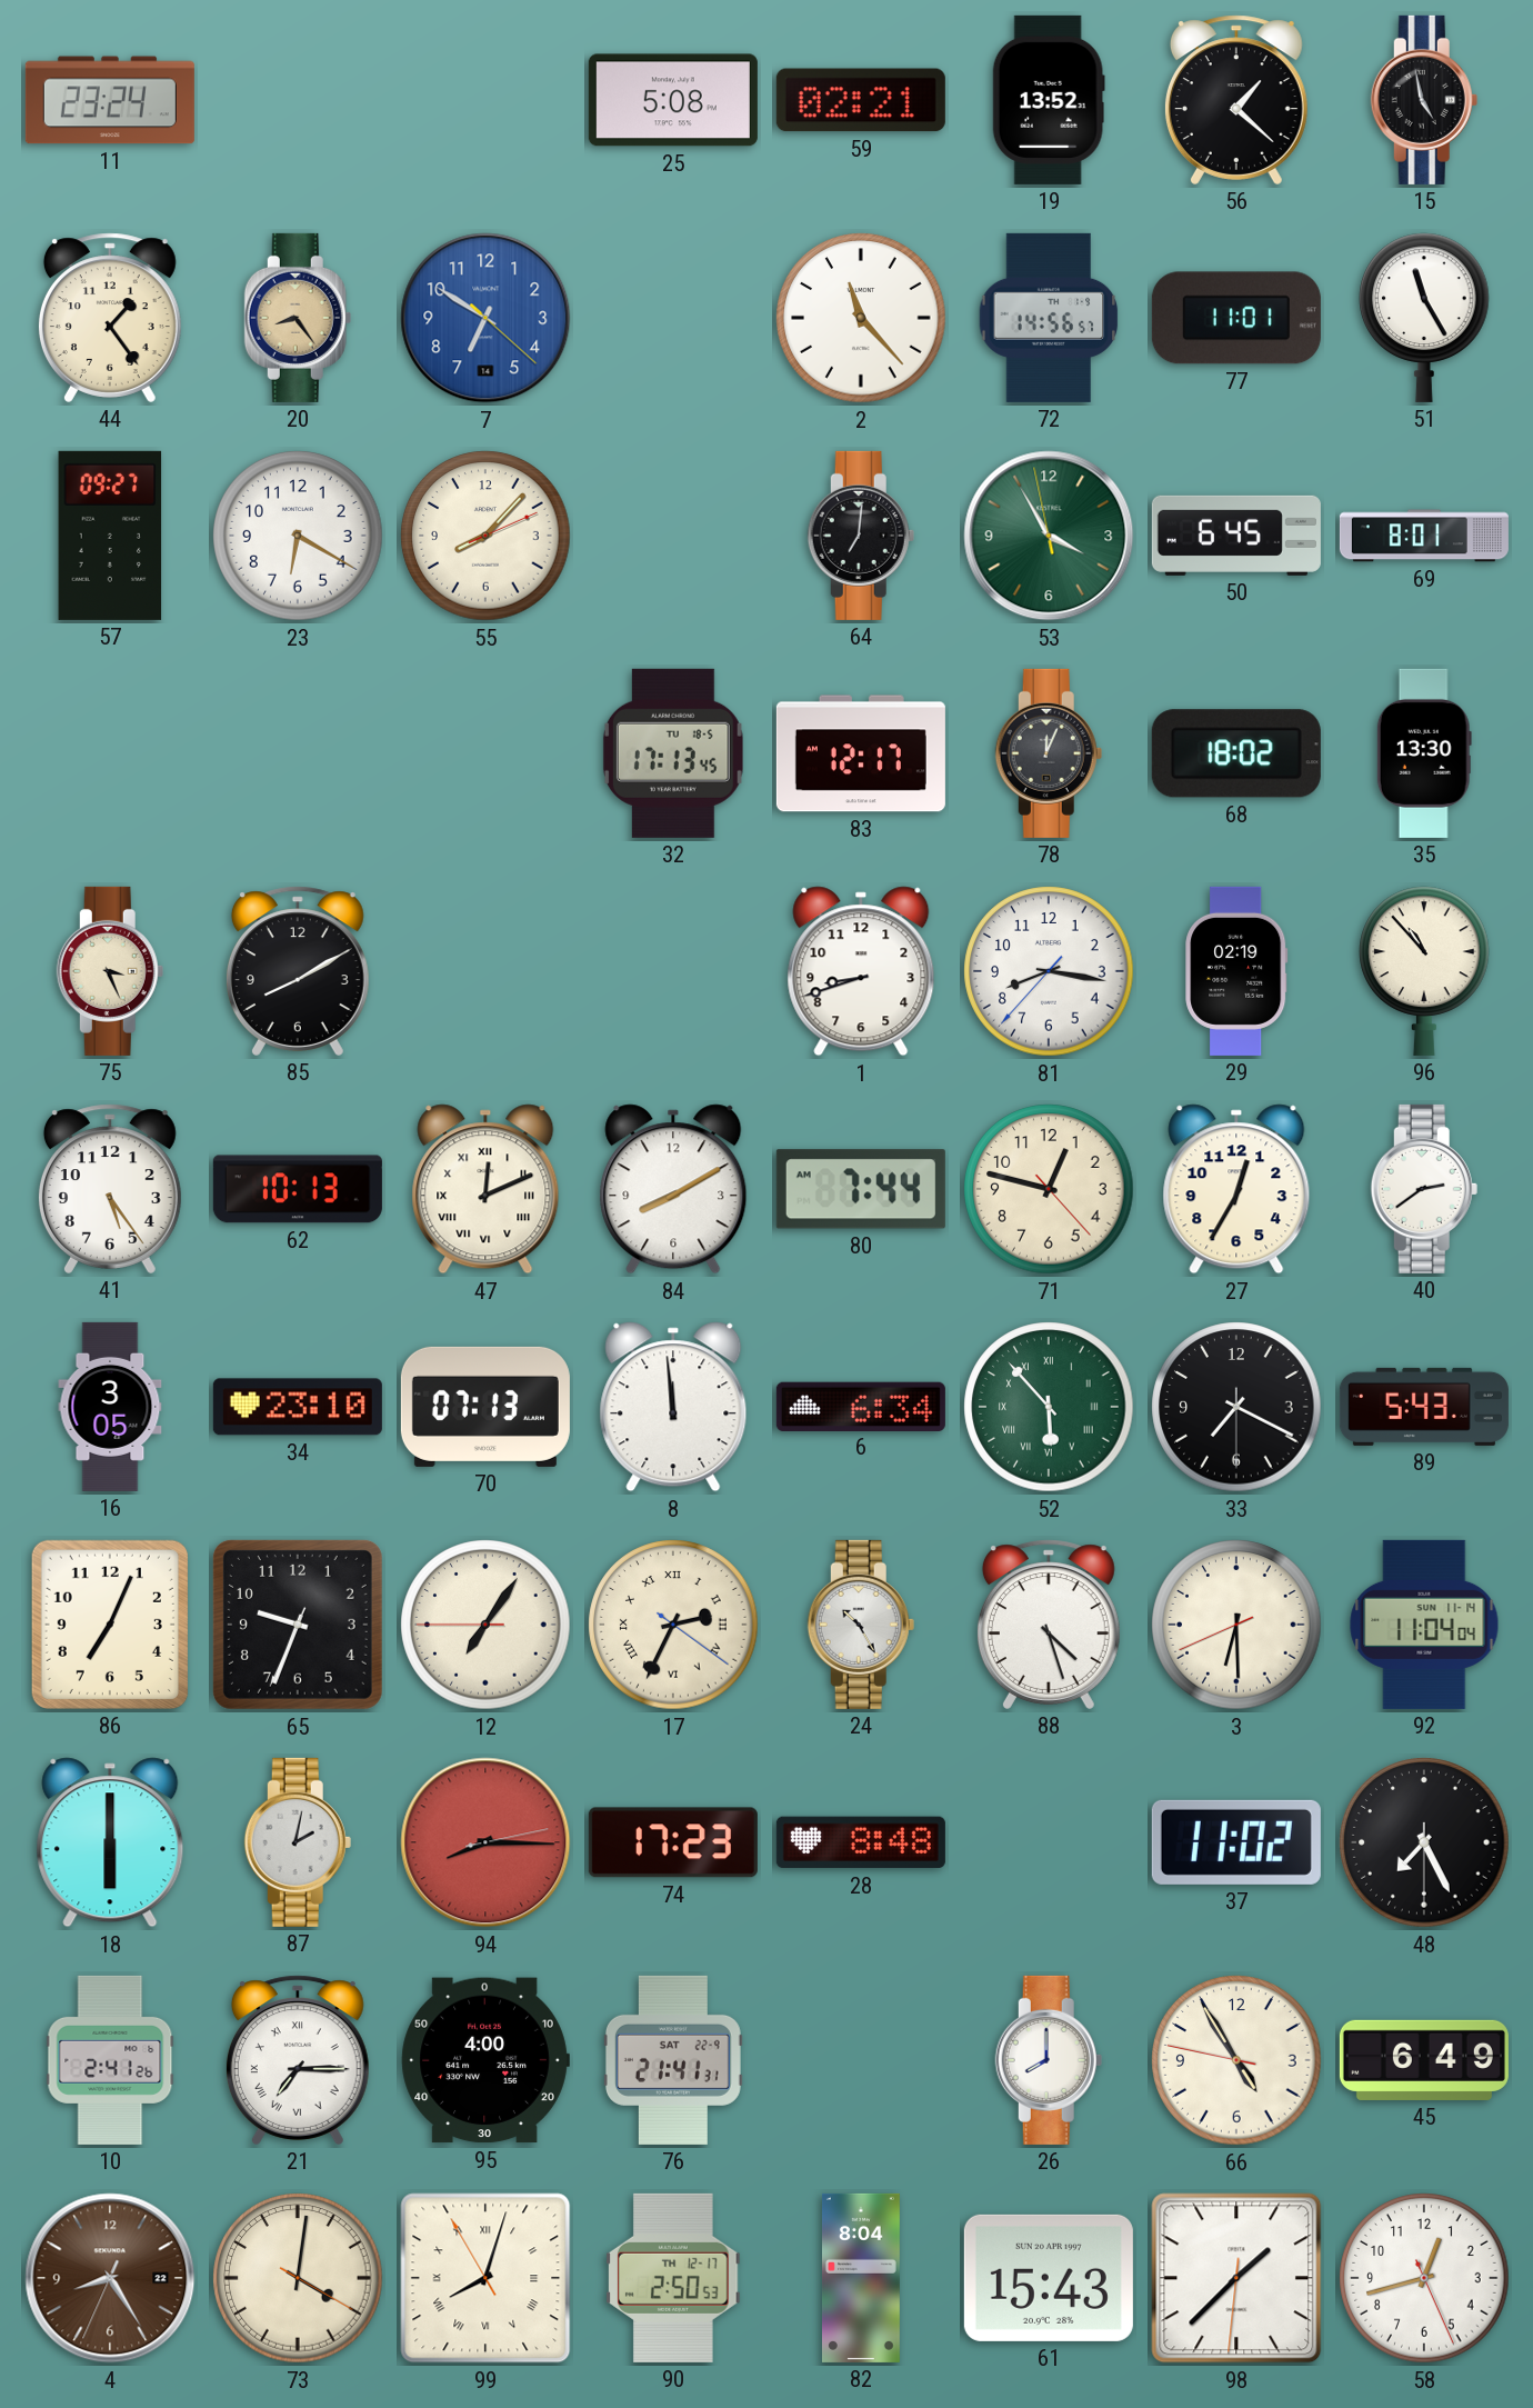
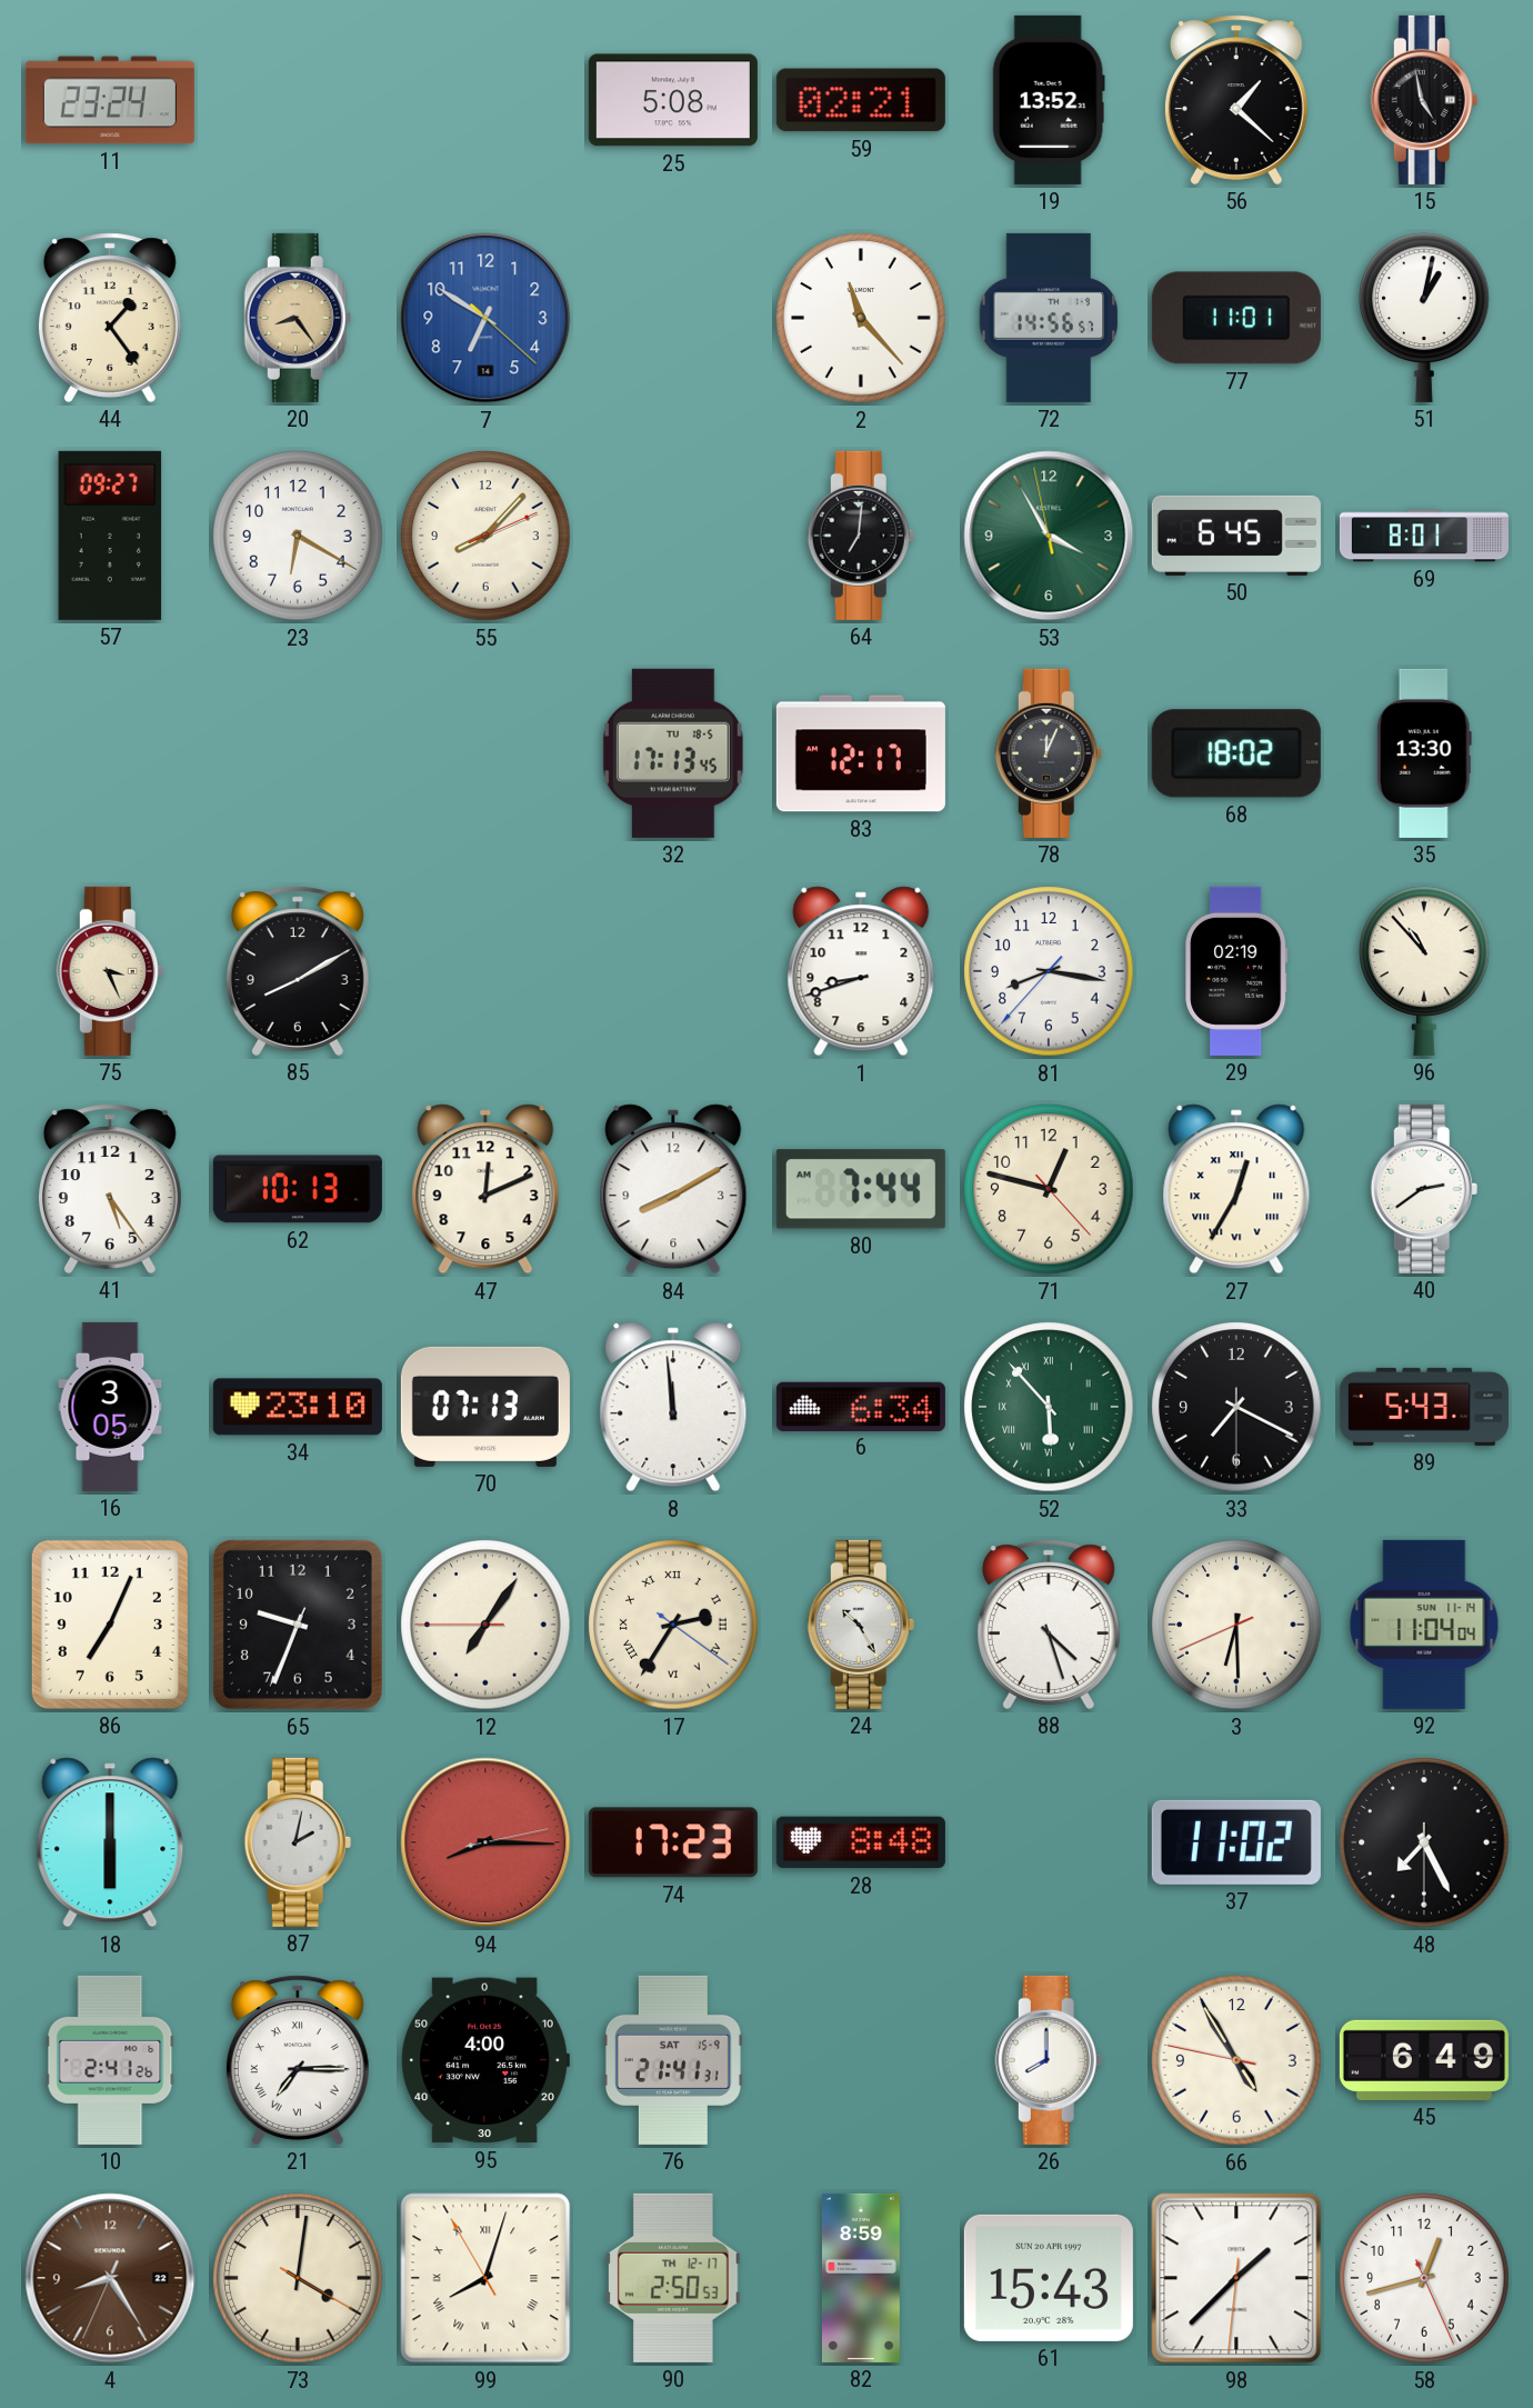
51: 11:25 -> 1:02
47 numerals: Roman -> Arabic
27 numerals: Arabic -> Roman
17: 2:34 -> 2:35
76 date: SAT 22-9 -> SAT 15-9
82: 8:04 -> 8:59
